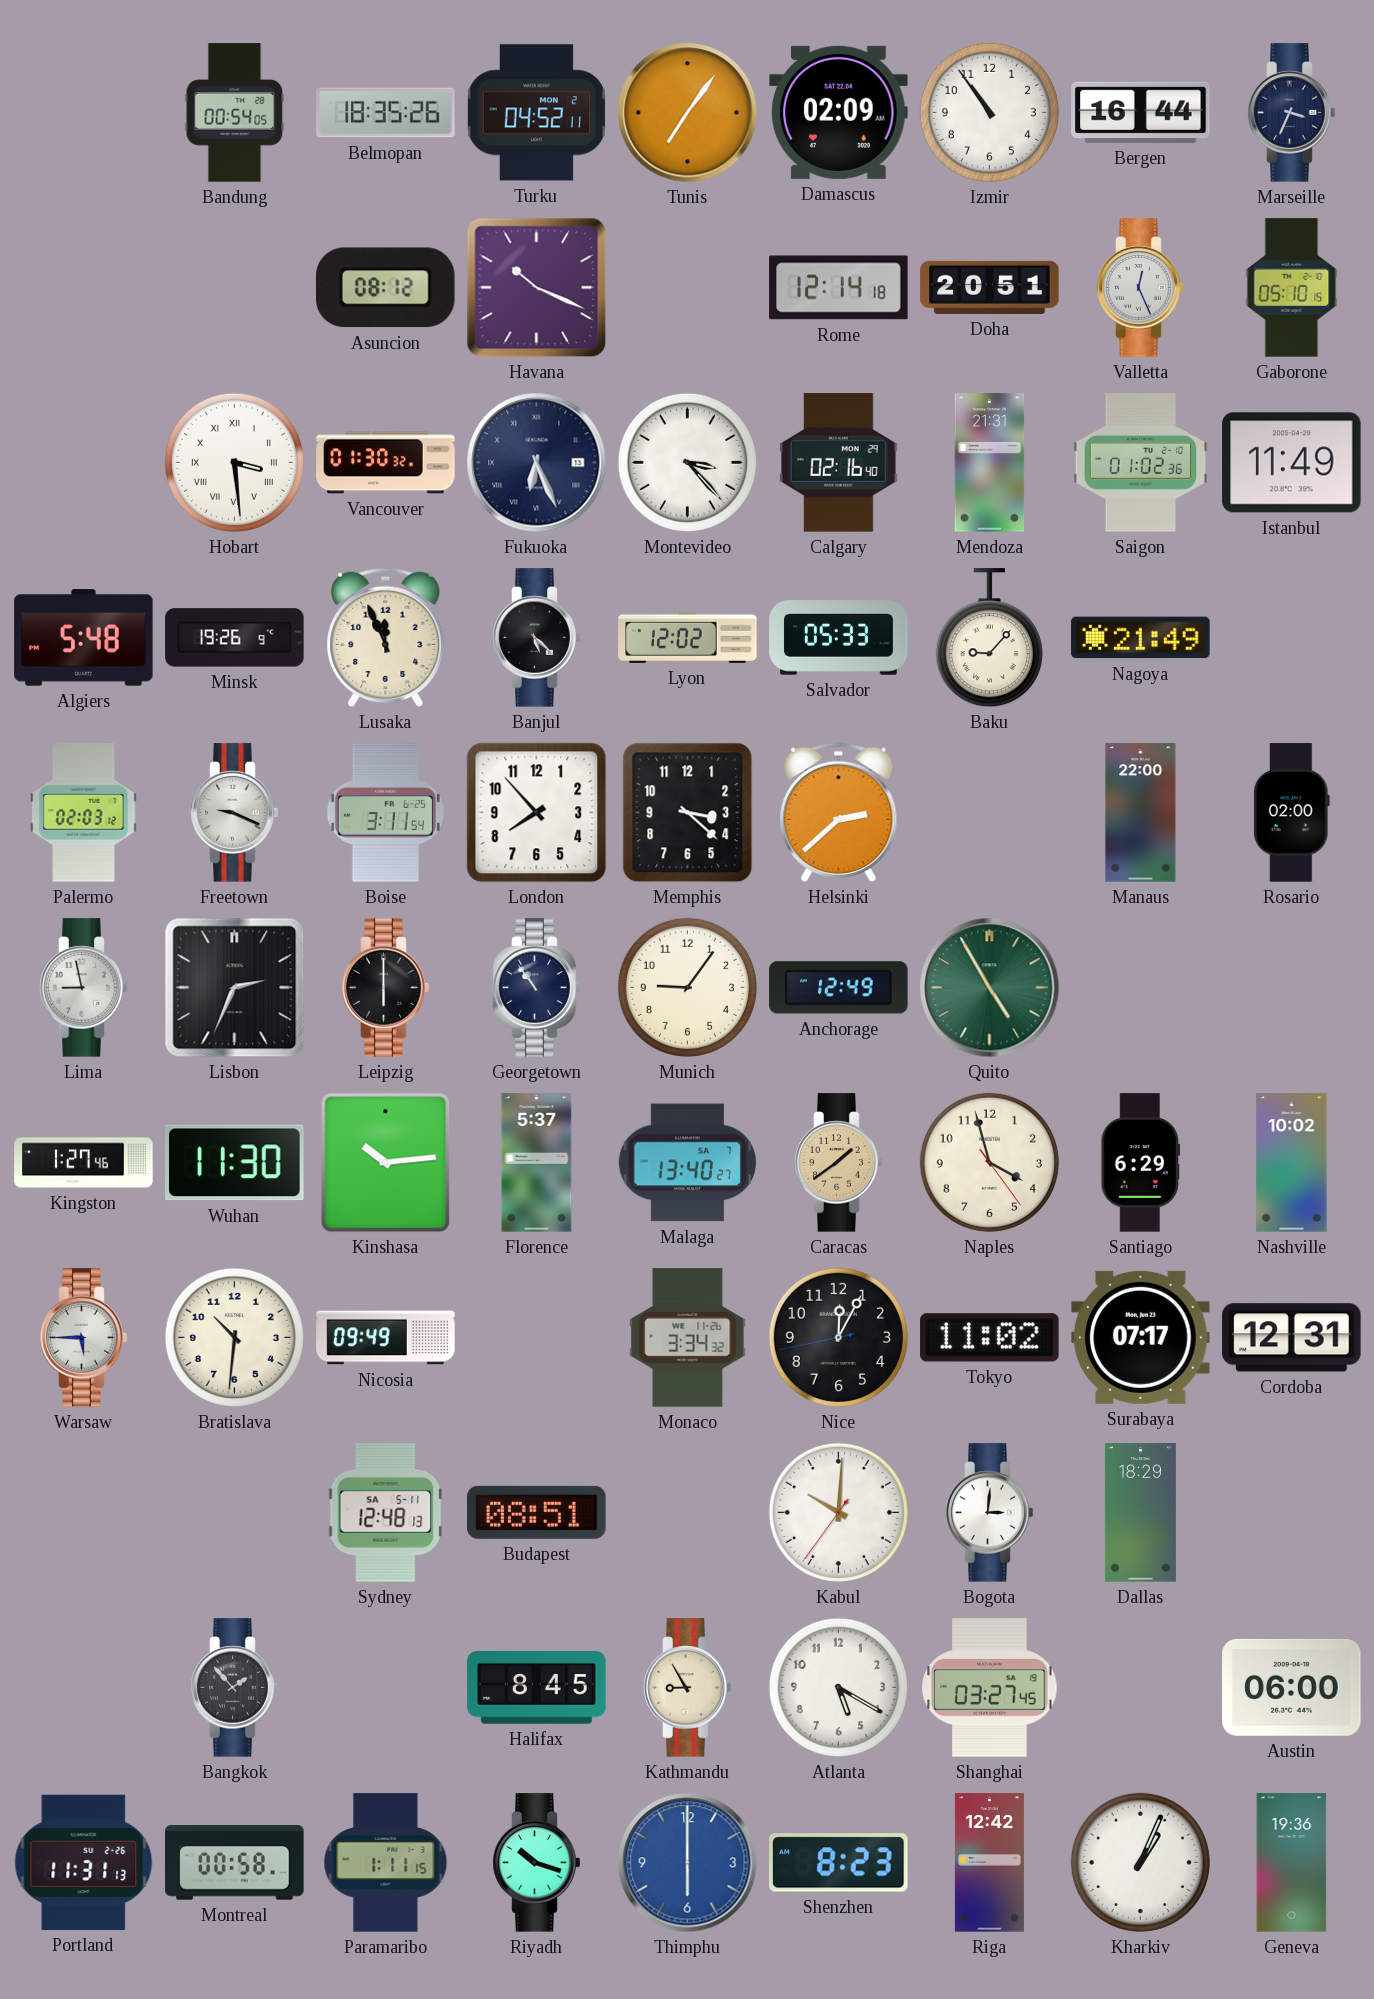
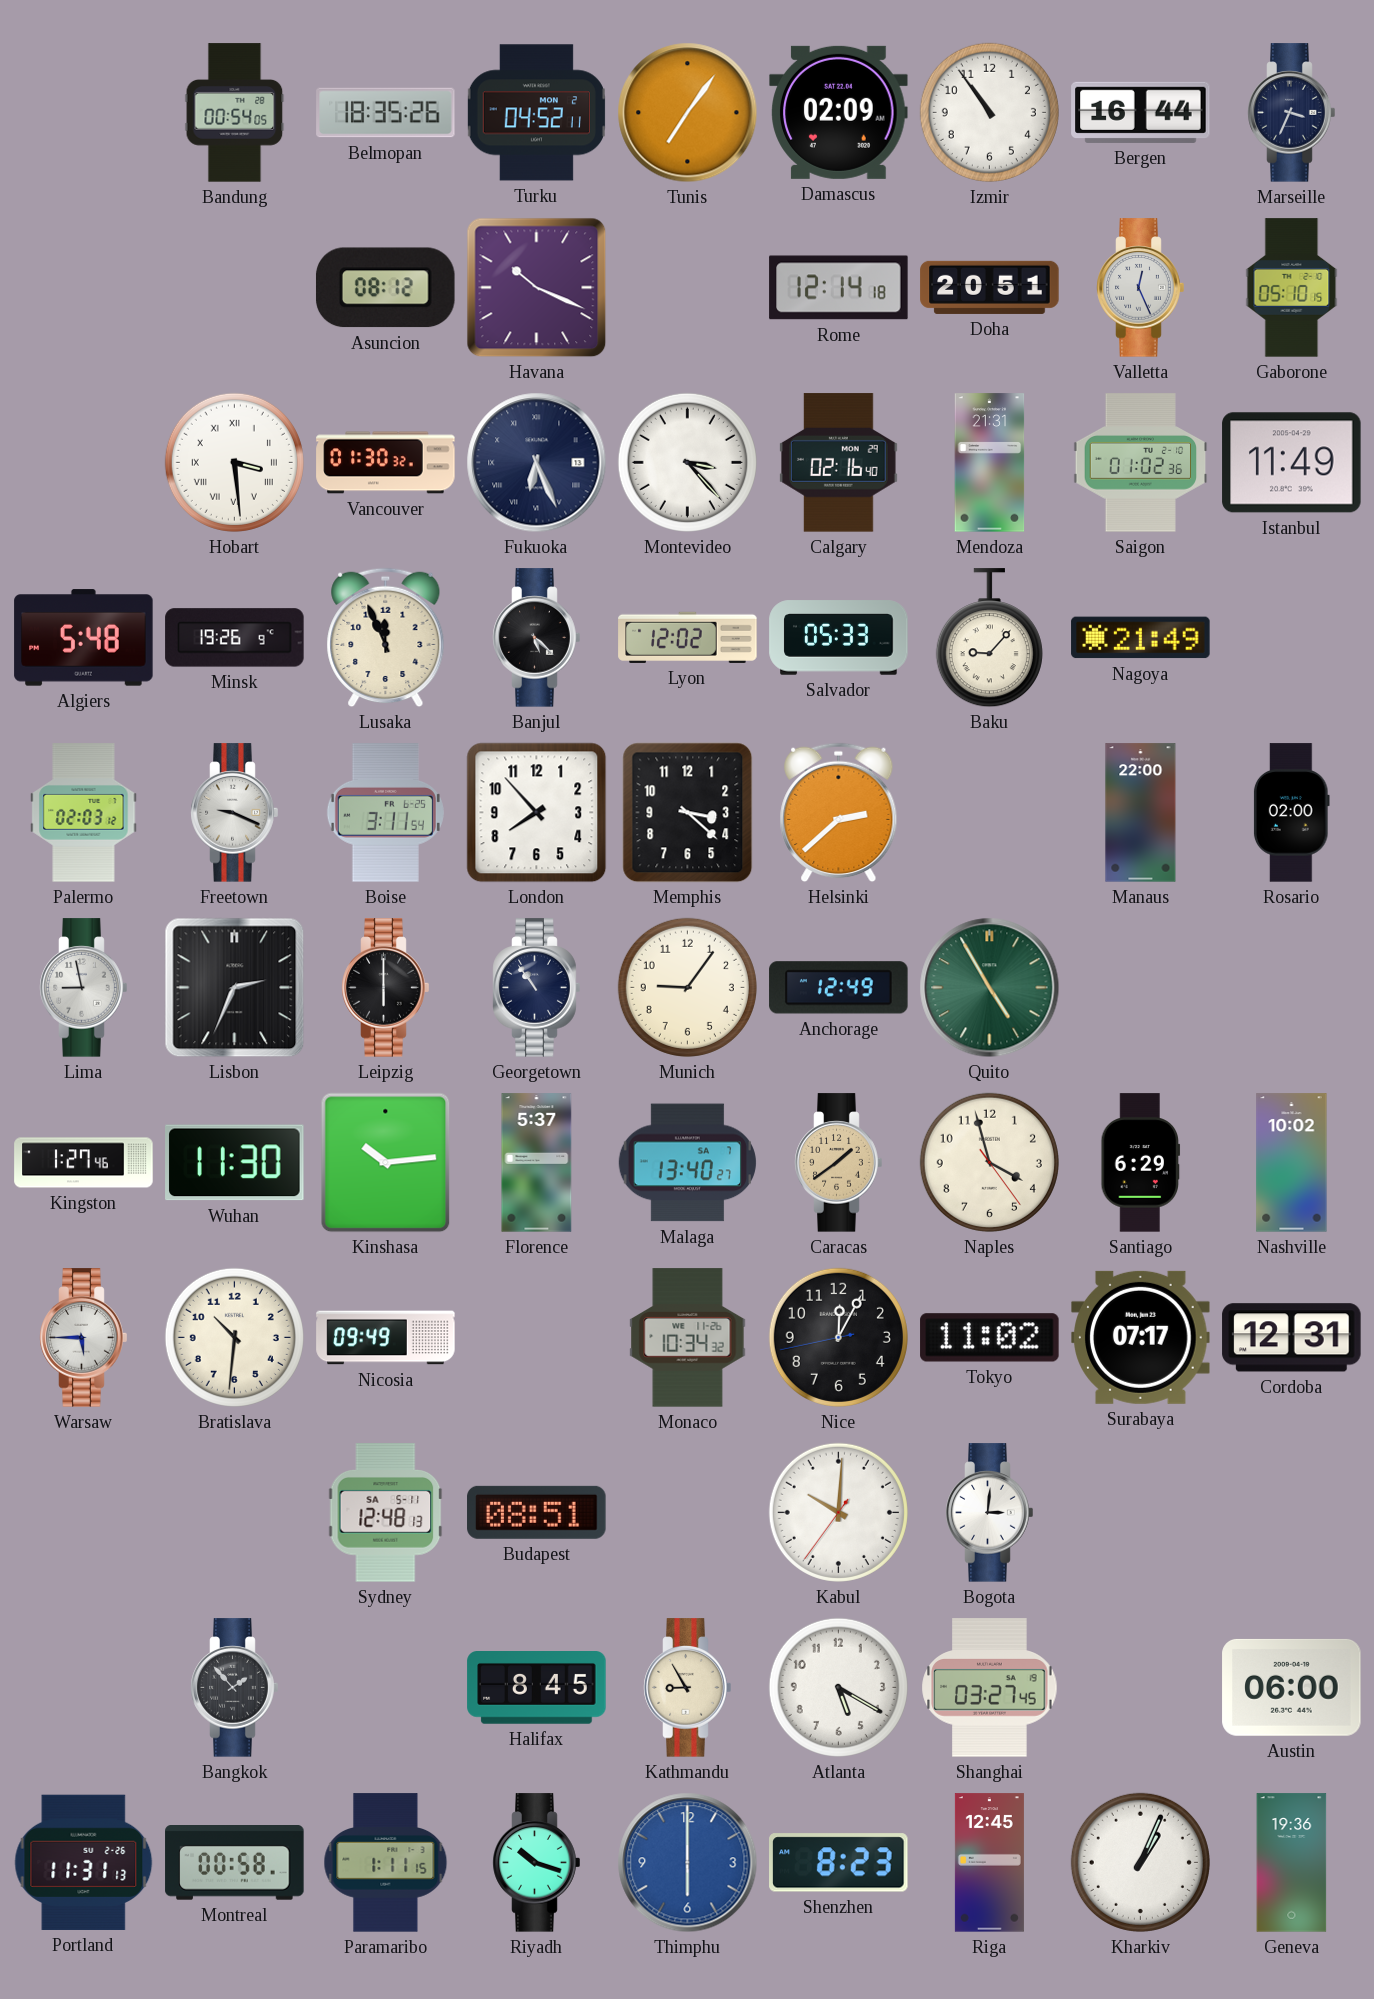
Monaco: 3:34 -> 10:34
Dallas: 18:29 -> none
Riga: 12:42 -> 12:45
